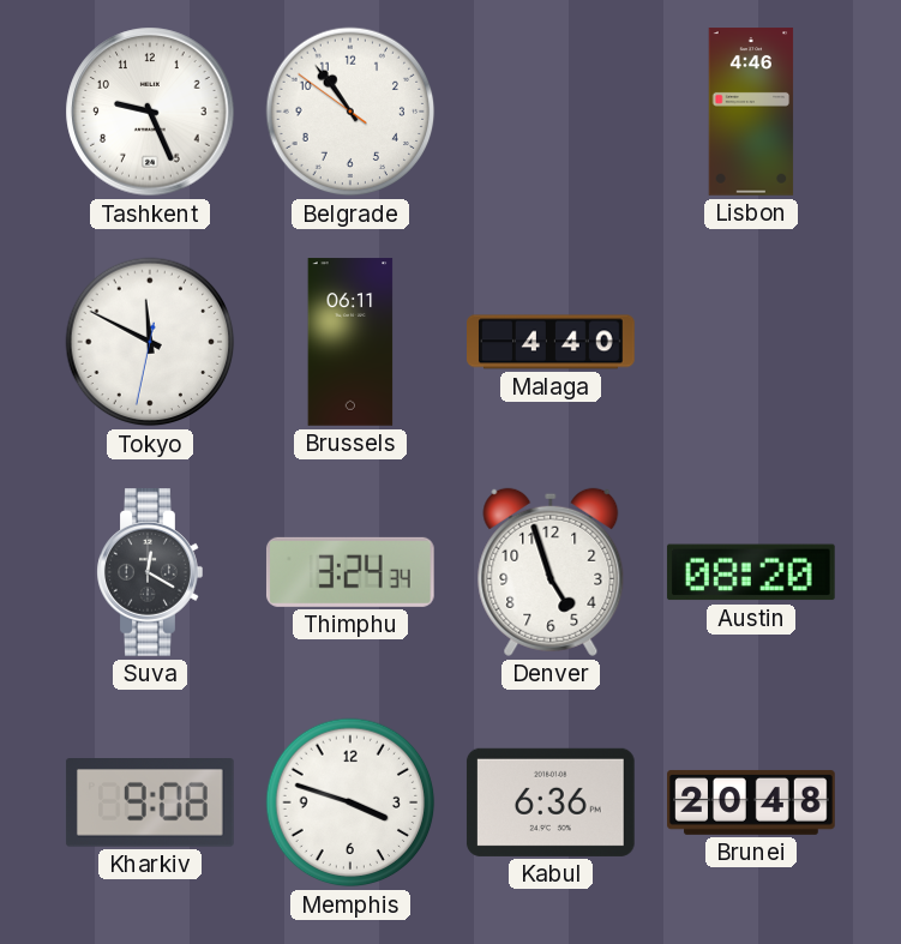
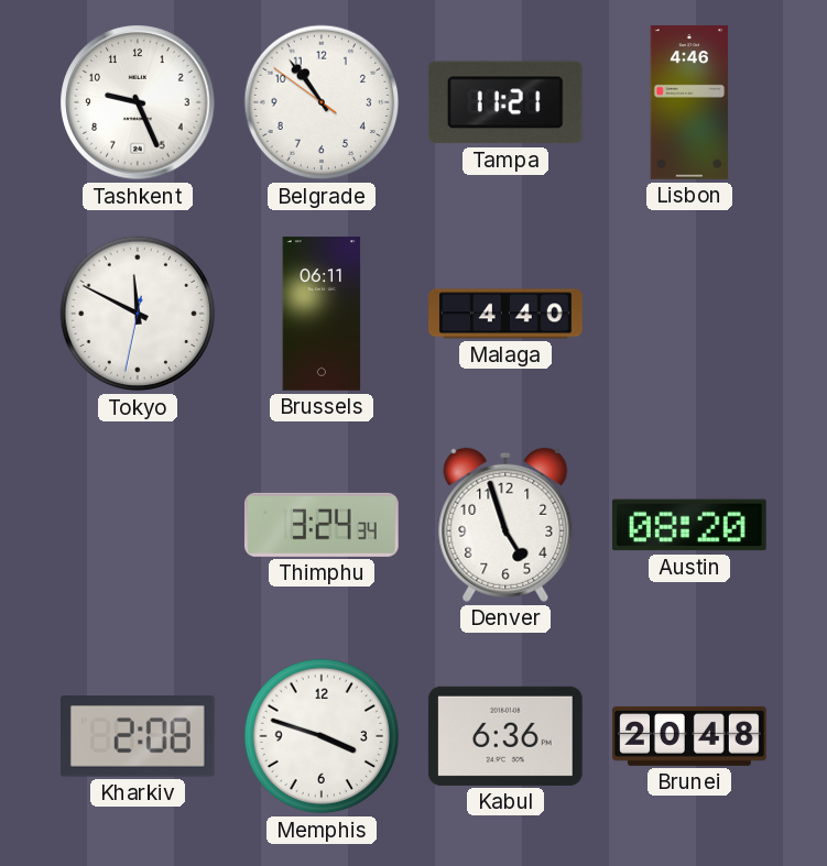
Tampa: none -> 11:21
Suva: 12:20 -> none
Kharkiv: 9:08 -> 2:08
